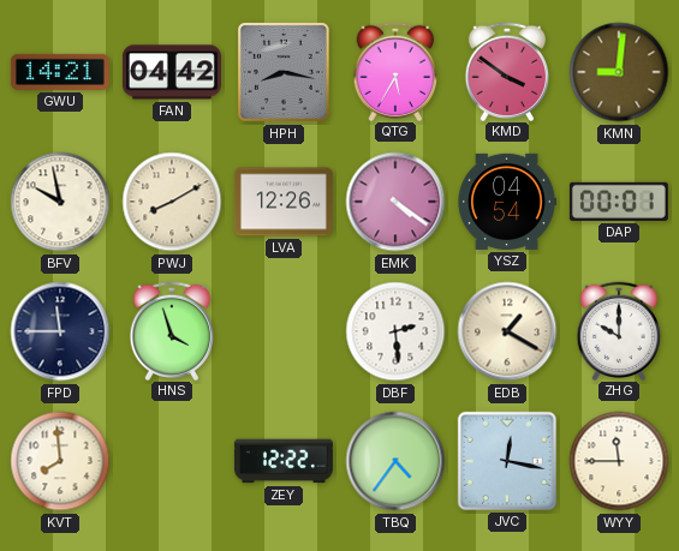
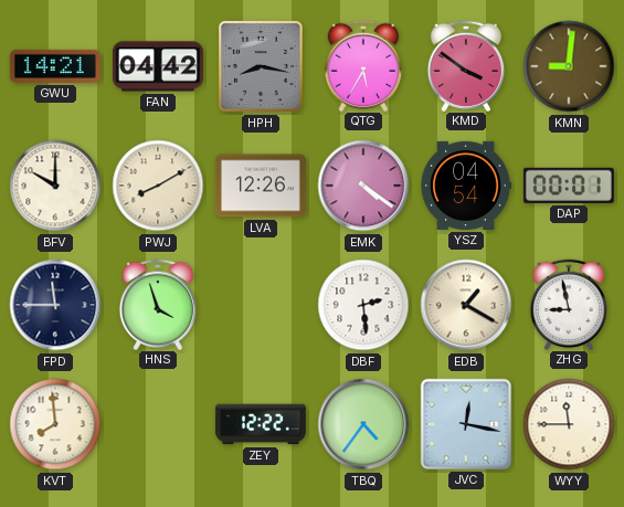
BFV: 9:58 -> 10:00
ZHG: 10:00 -> 8:58
